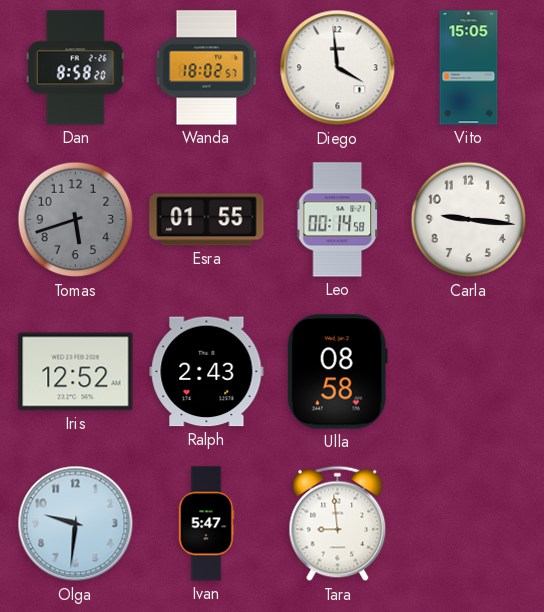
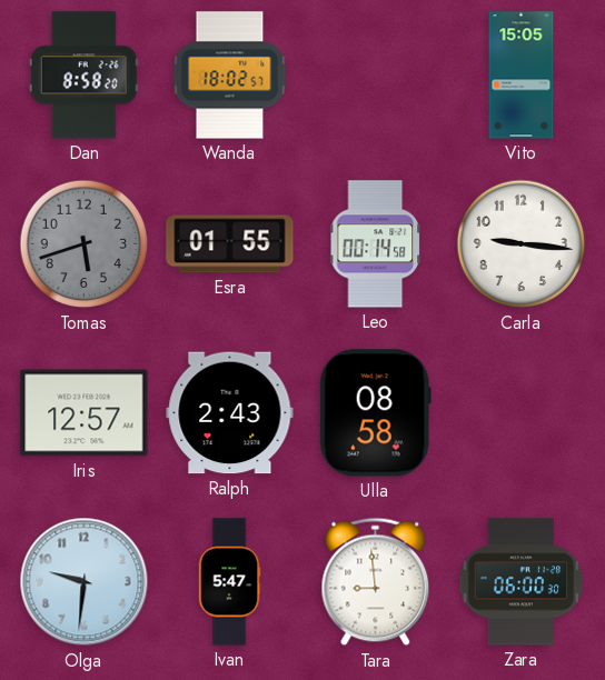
Diego: 3:59 -> none
Iris: 12:52 -> 12:57
Zara: none -> 06:00
